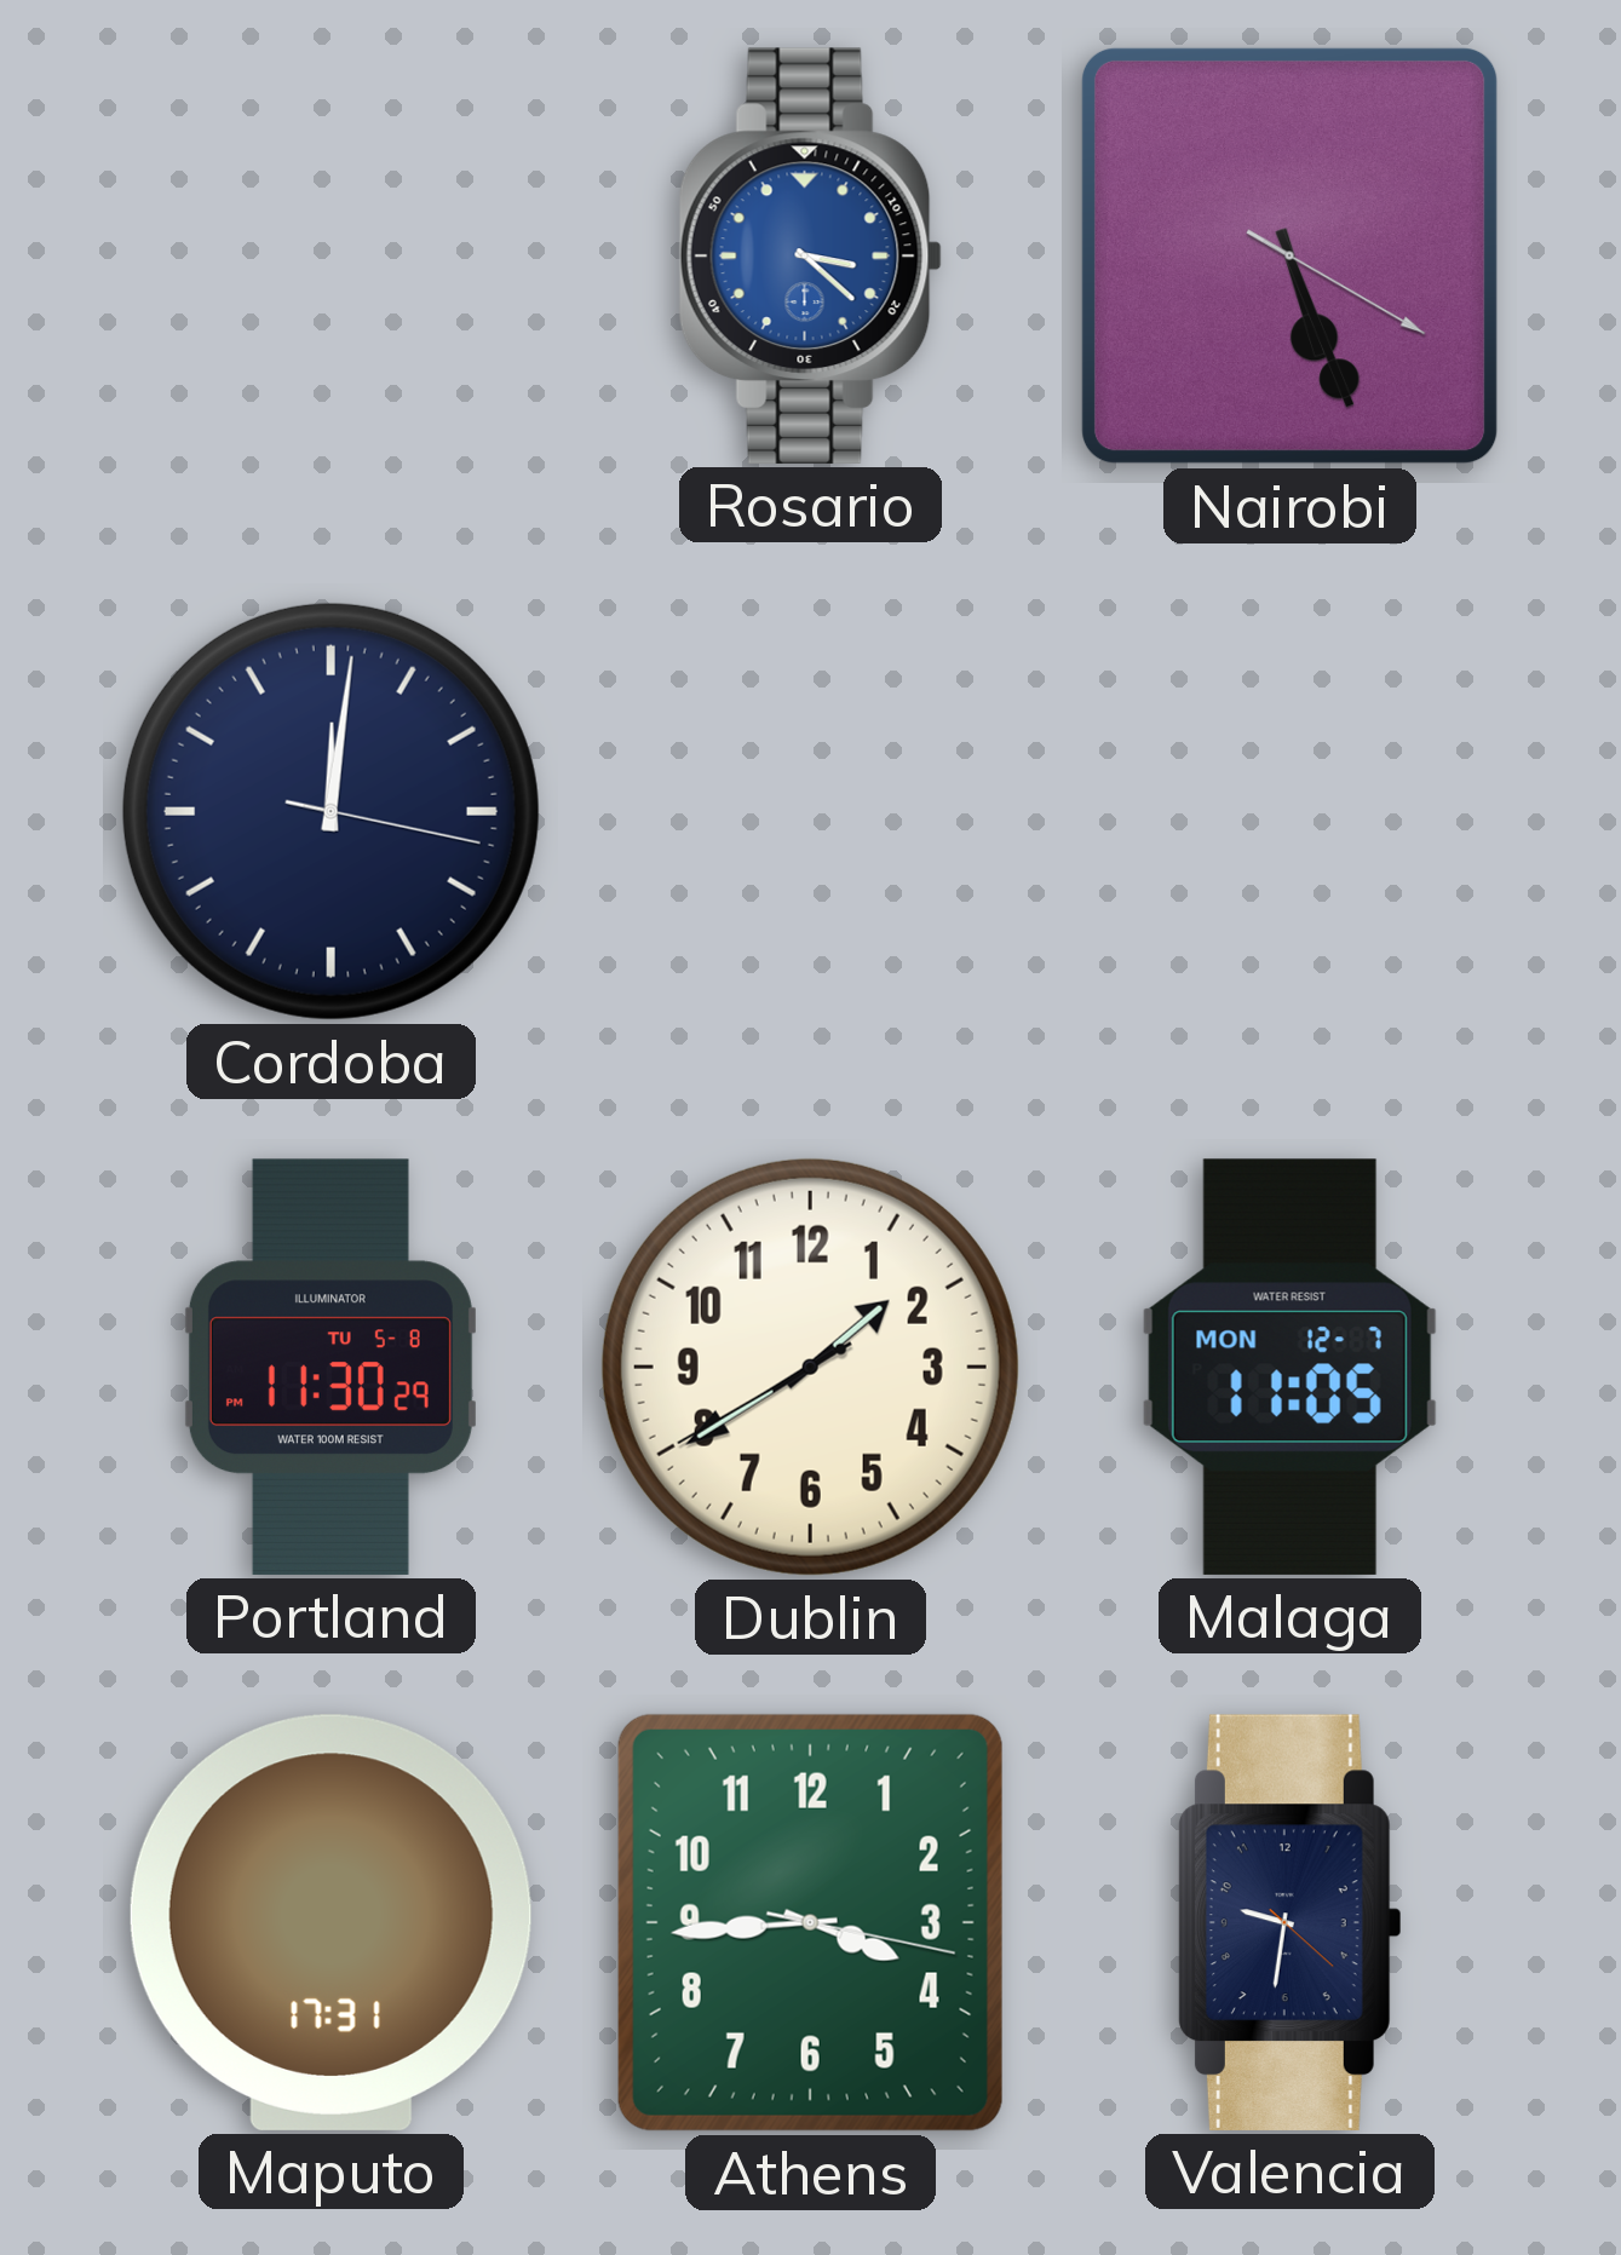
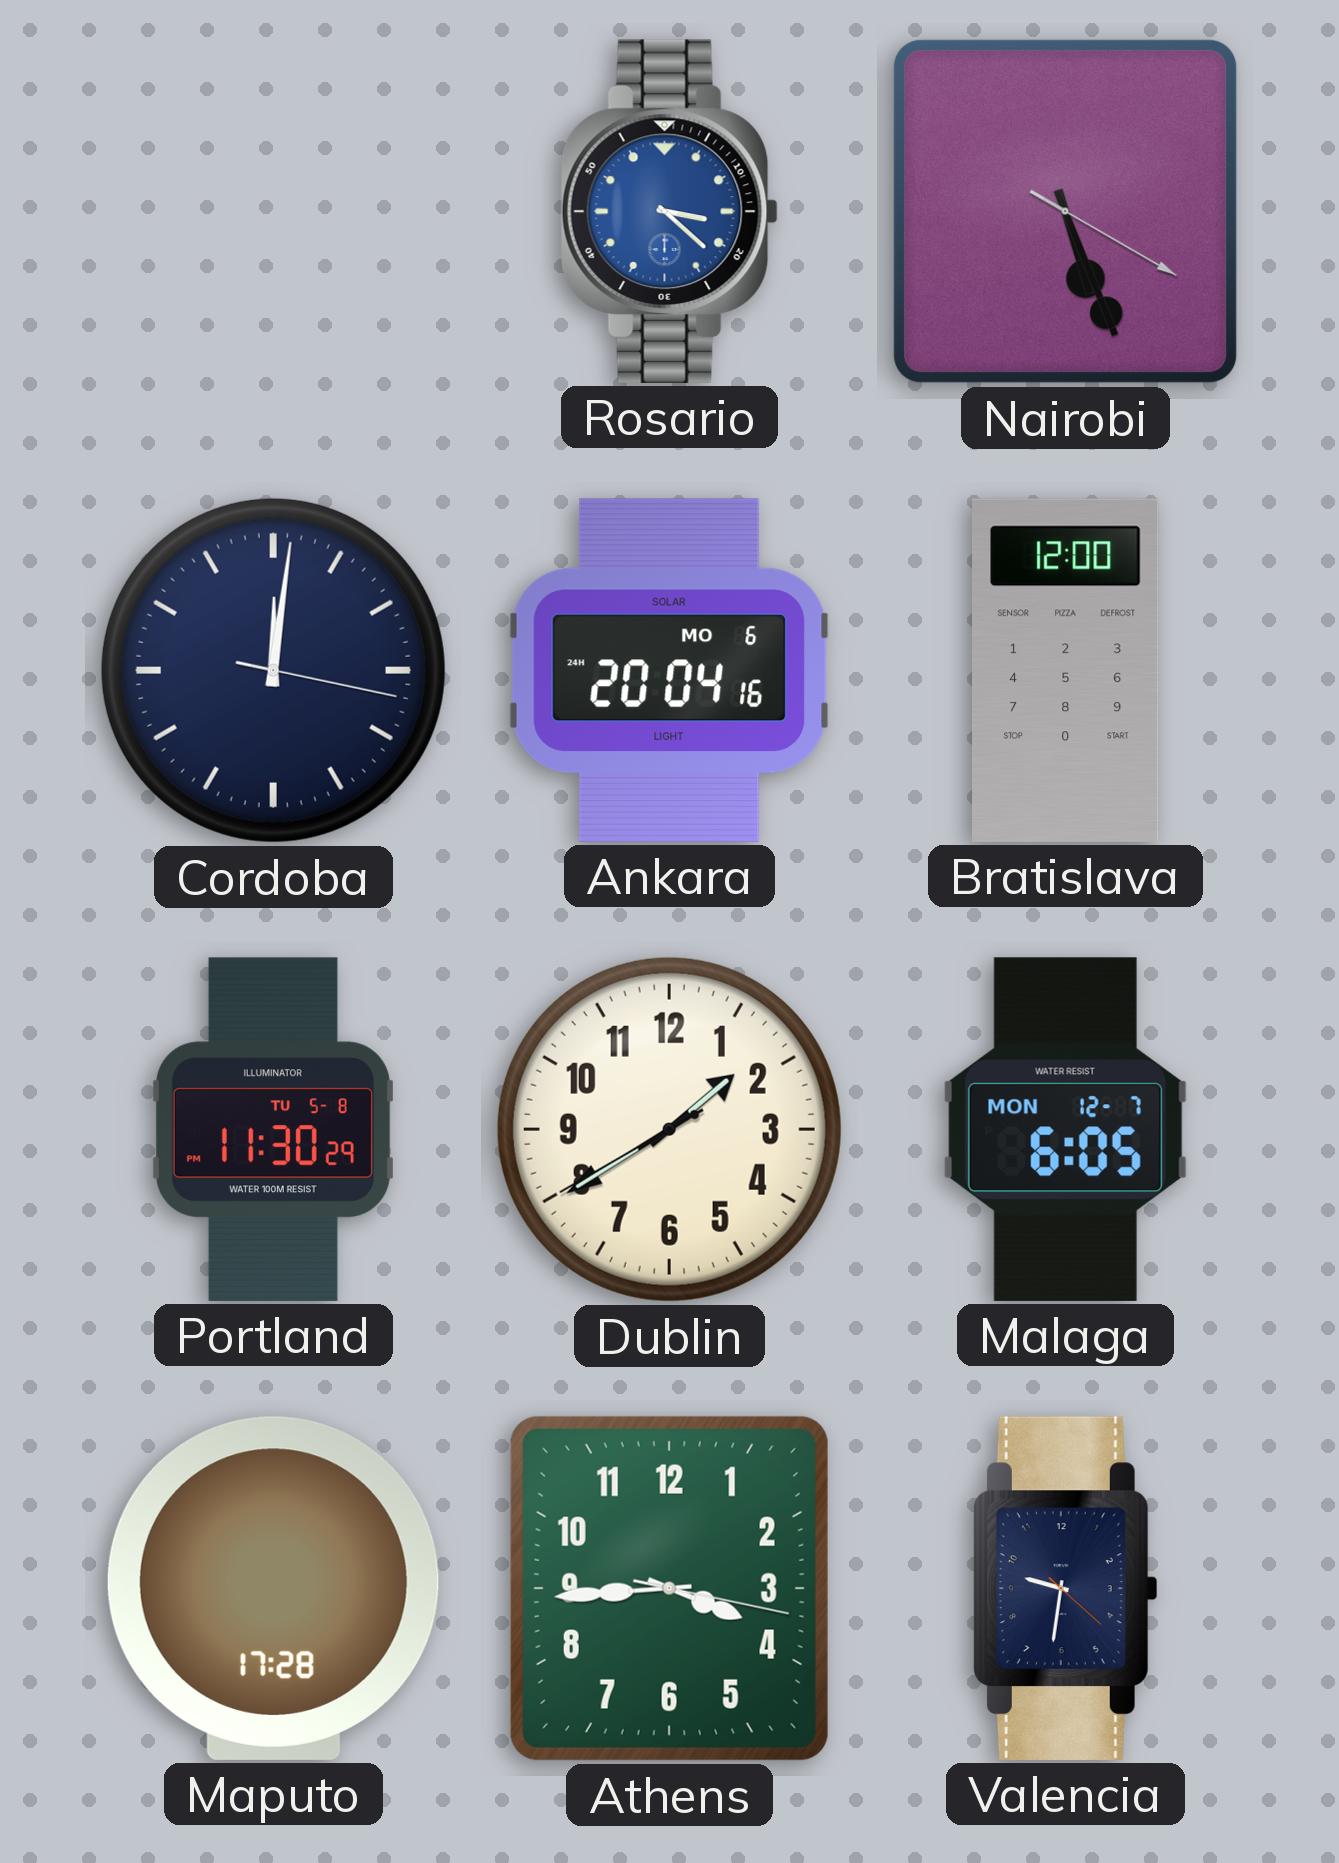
Ankara: none -> 20:04
Bratislava: none -> 12:00
Malaga: 11:05 -> 6:05
Maputo: 17:31 -> 17:28
